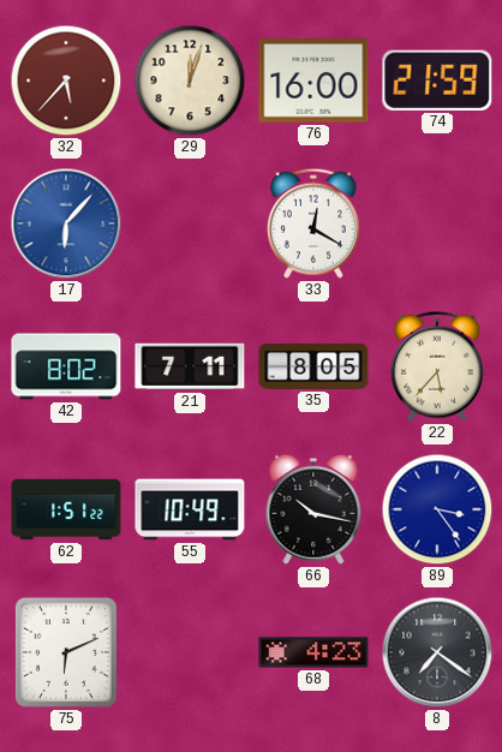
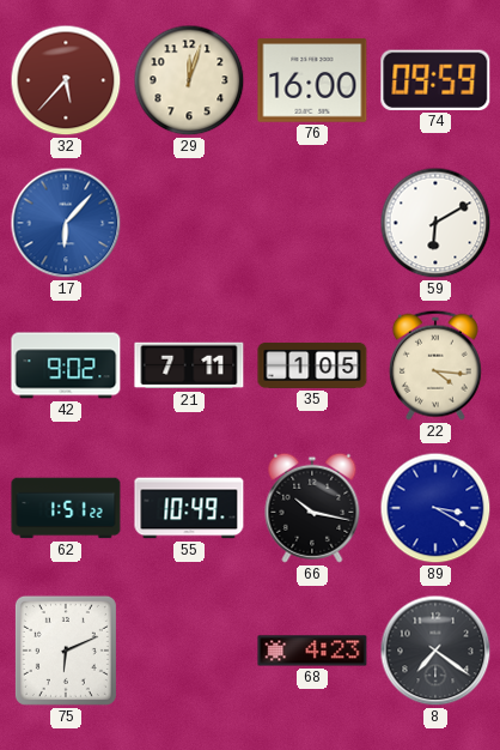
74: 21:59 -> 09:59
33: 12:20 -> none
59: none -> 6:10
42: 8:02 -> 9:02
35: 8:05 -> 1:05
22: 5:37 -> 4:16
89: 3:24 -> 3:20
